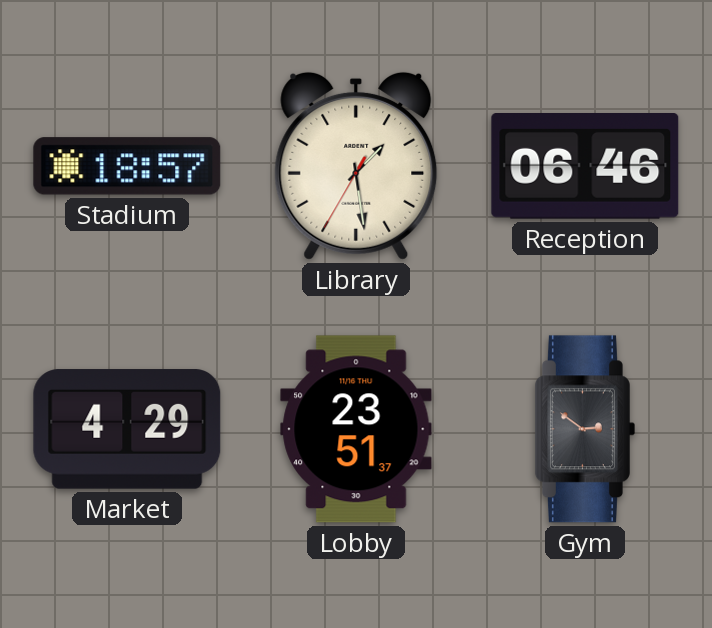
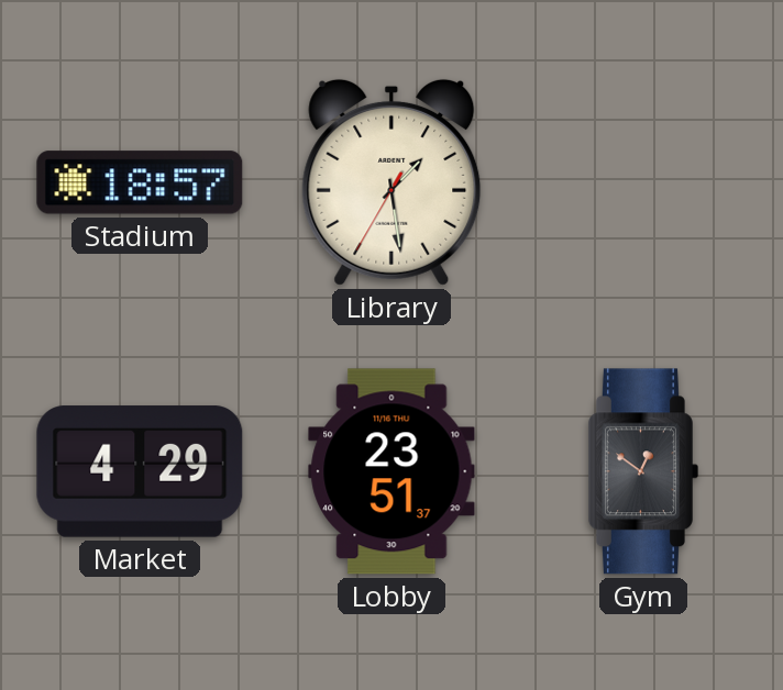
Reception: 06:46 -> none
Gym: 2:51 -> 12:51
